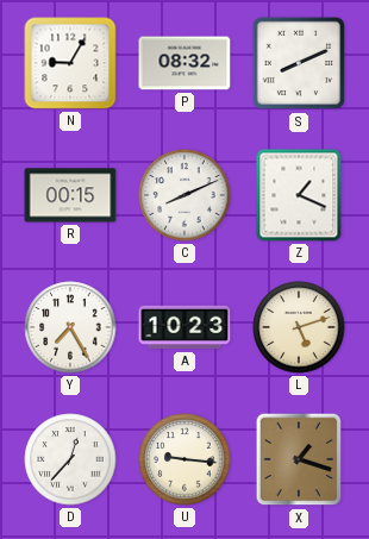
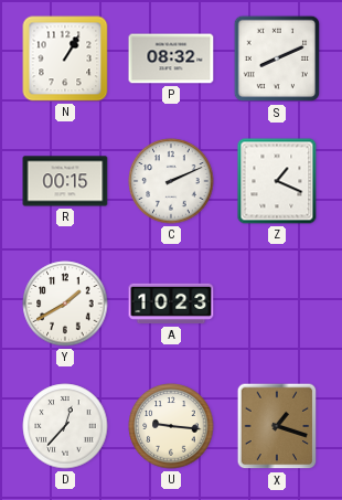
N: 9:05 -> 1:05
C: 8:11 -> 2:11
Y: 7:25 -> 1:40
L: 5:12 -> none
